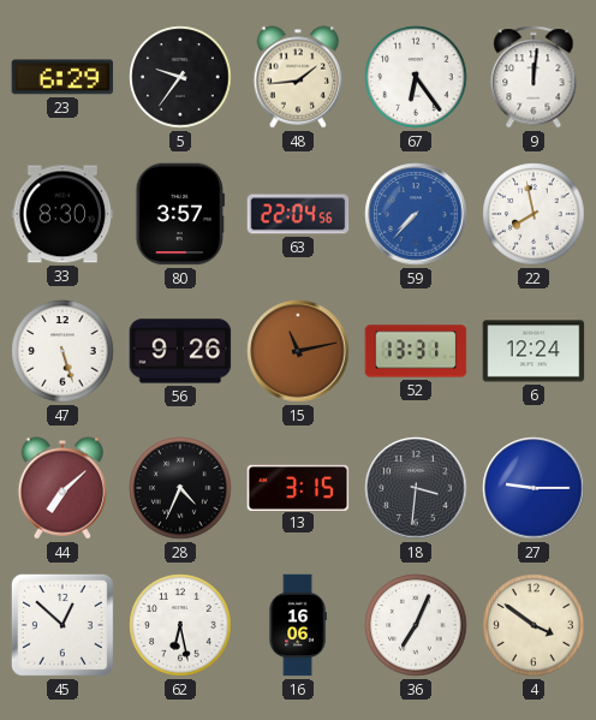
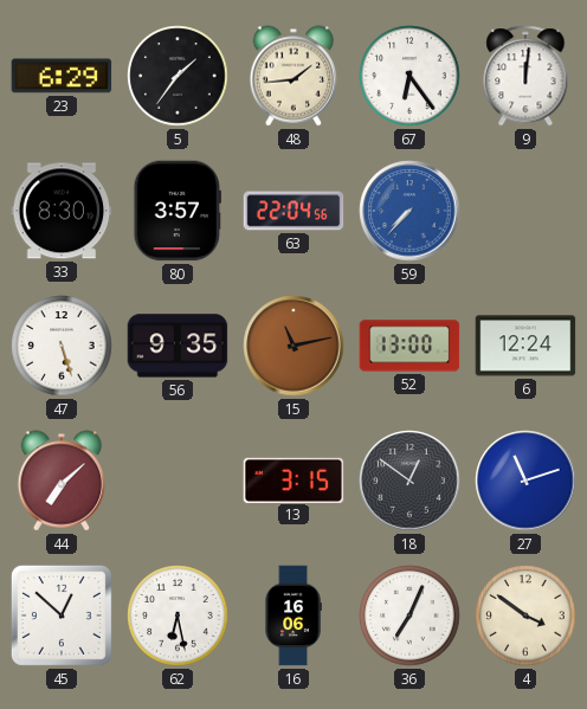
5: 9:36 -> 1:36
22: 7:58 -> none
56: 9:26 -> 9:35
52: 13:31 -> 13:00
28: 4:34 -> none
18: 3:31 -> 12:51
27: 9:15 -> 11:12
